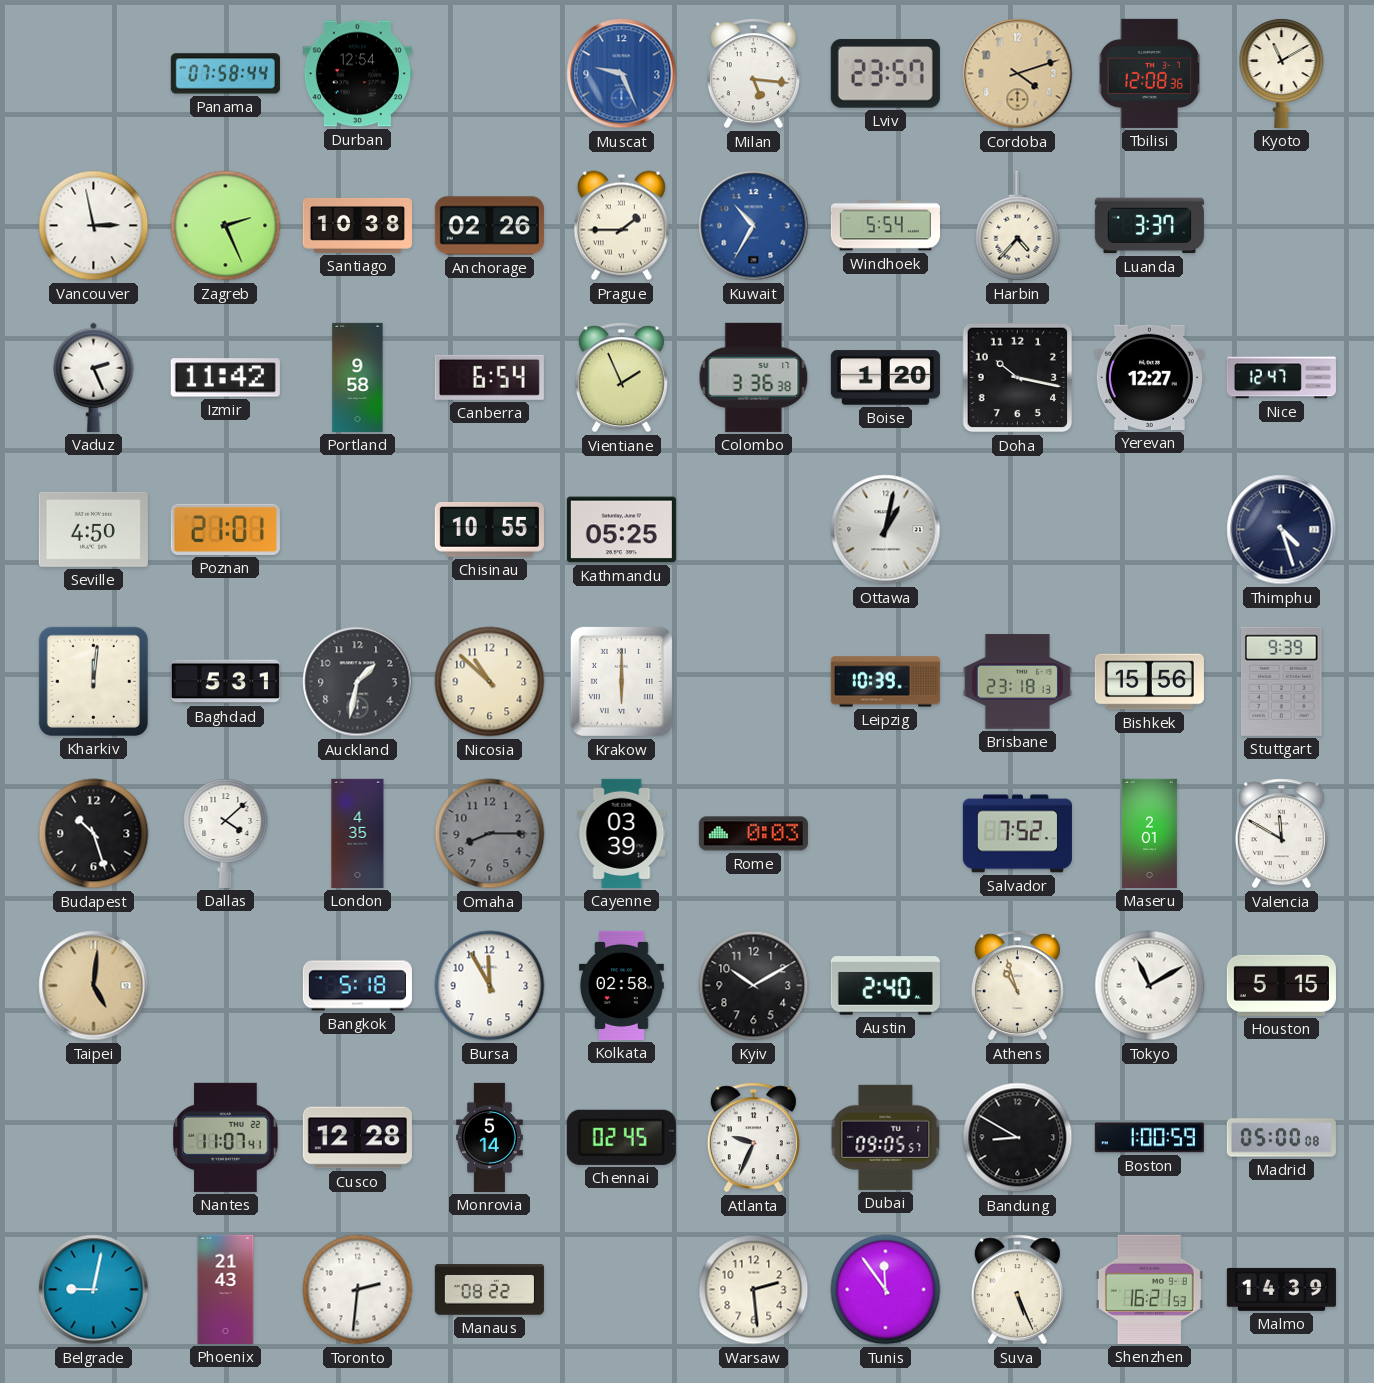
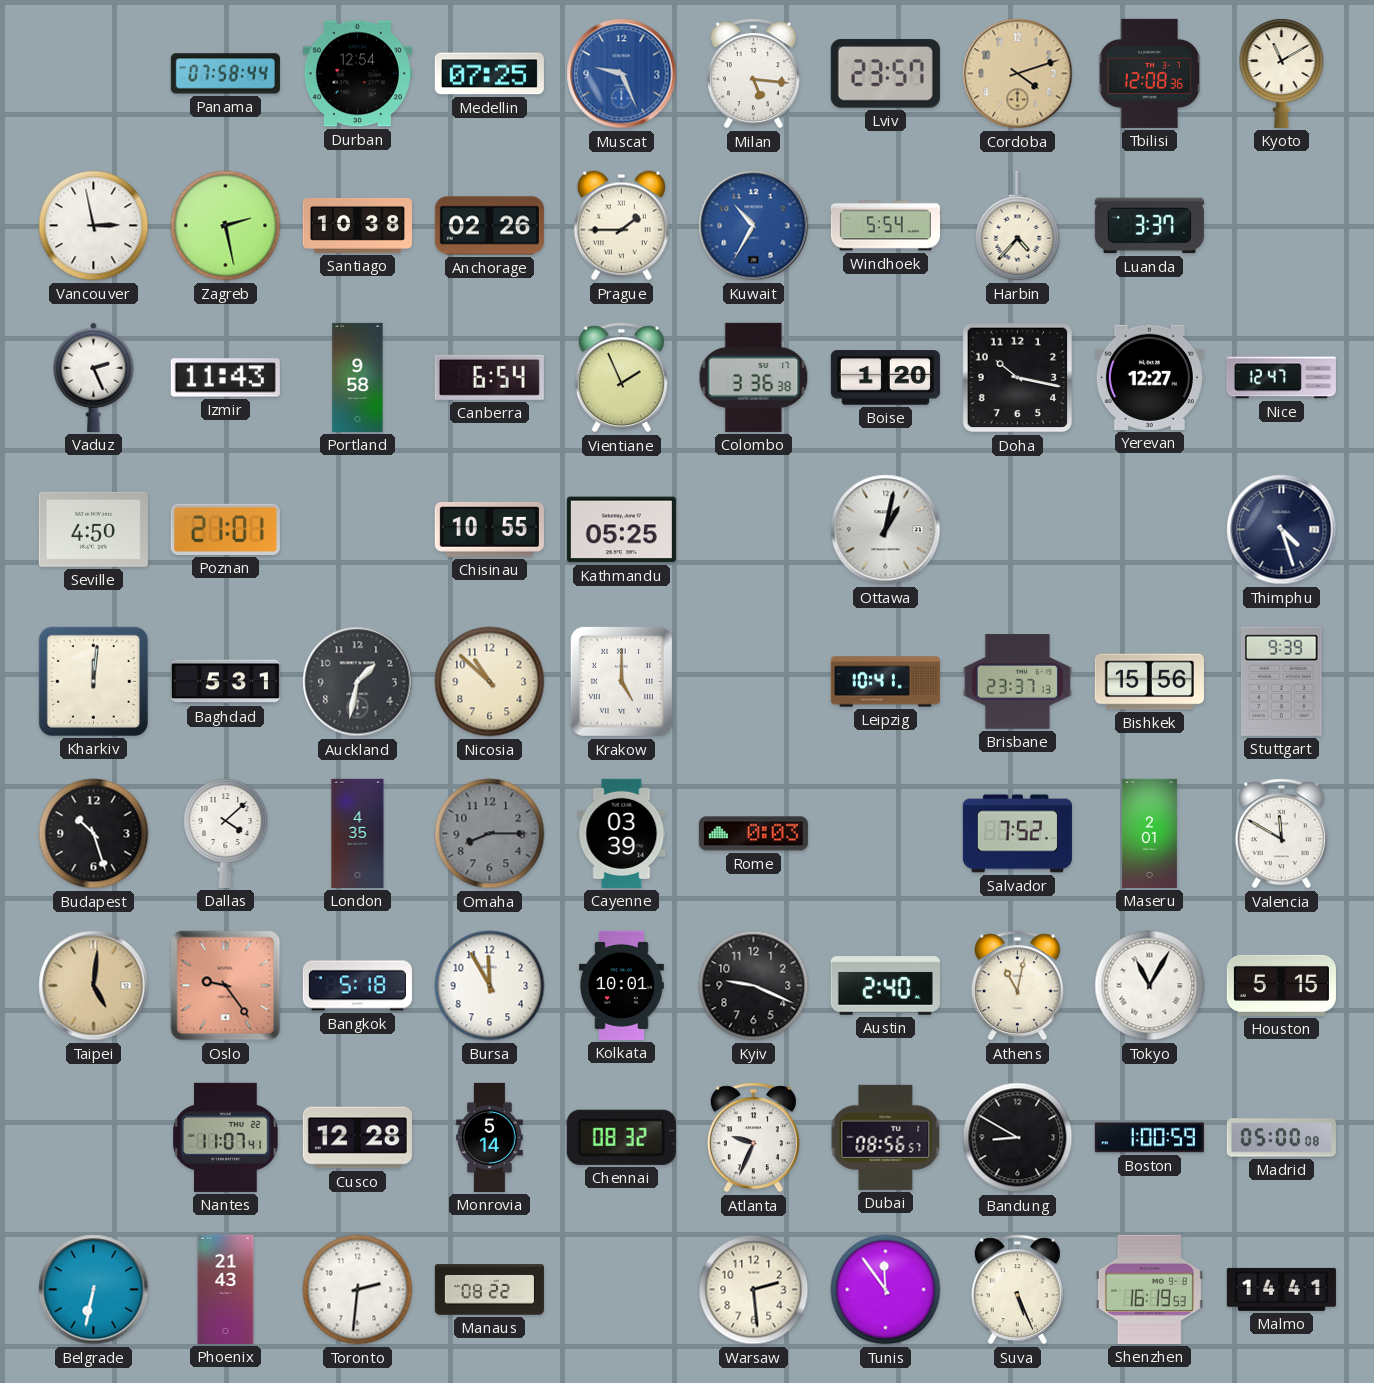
Medellin: none -> 07:25
Zagreb: 2:26 -> 2:28
Izmir: 11:42 -> 11:43
Krakow: 6:00 -> 5:00
Leipzig: 10:39 -> 10:41
Brisbane: 23:18 -> 23:37
Oslo: none -> 9:24
Kolkata: 02:58 -> 10:01
Kyiv: 10:10 -> 9:19
Athens: 10:57 -> 11:02
Tokyo: 11:10 -> 11:05
Chennai: 02:45 -> 08:32
Dubai: 09:05 -> 08:56
Belgrade: 9:02 -> 6:32
Shenzhen: 16:21 -> 16:19
Malmo: 14:39 -> 14:41
